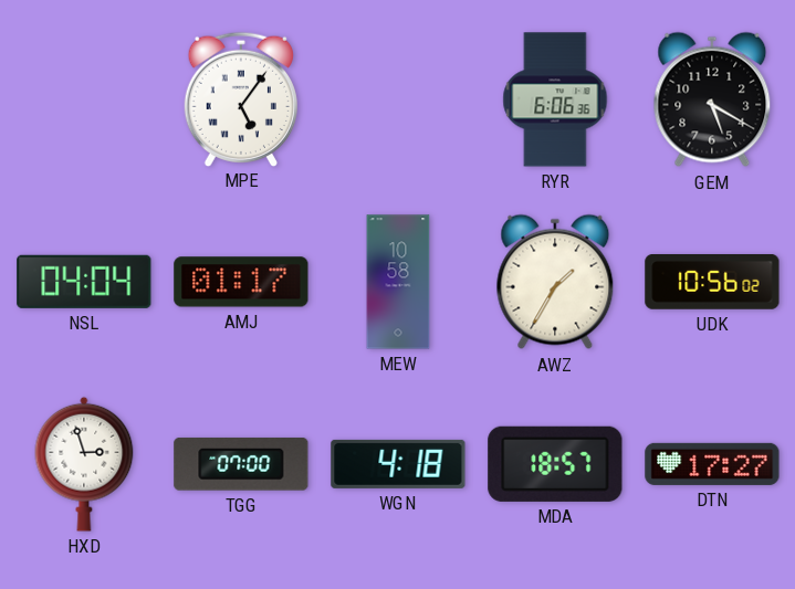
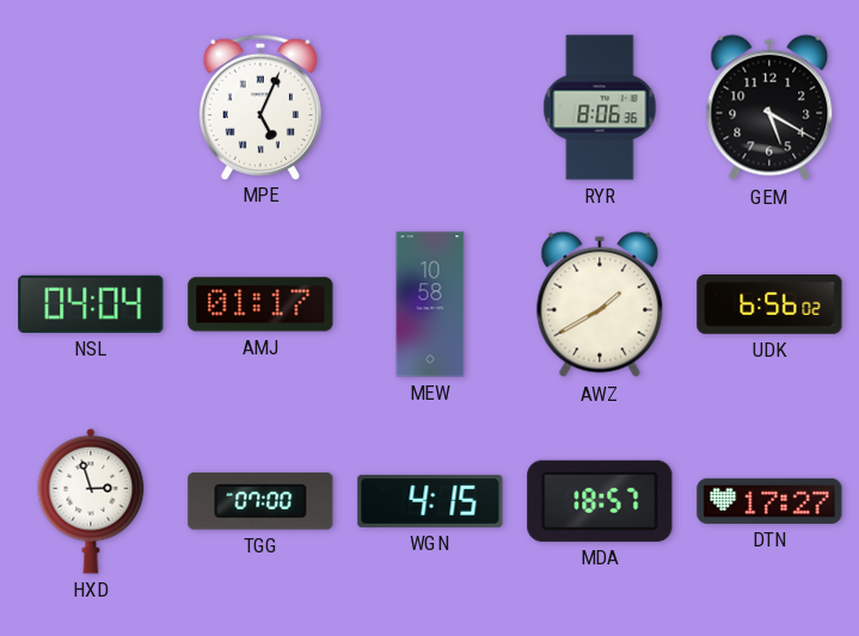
MPE: 5:06 -> 5:04
RYR: 6:06 -> 8:06
AWZ: 1:35 -> 1:40
UDK: 10:56 -> 6:56
WGN: 4:18 -> 4:15
